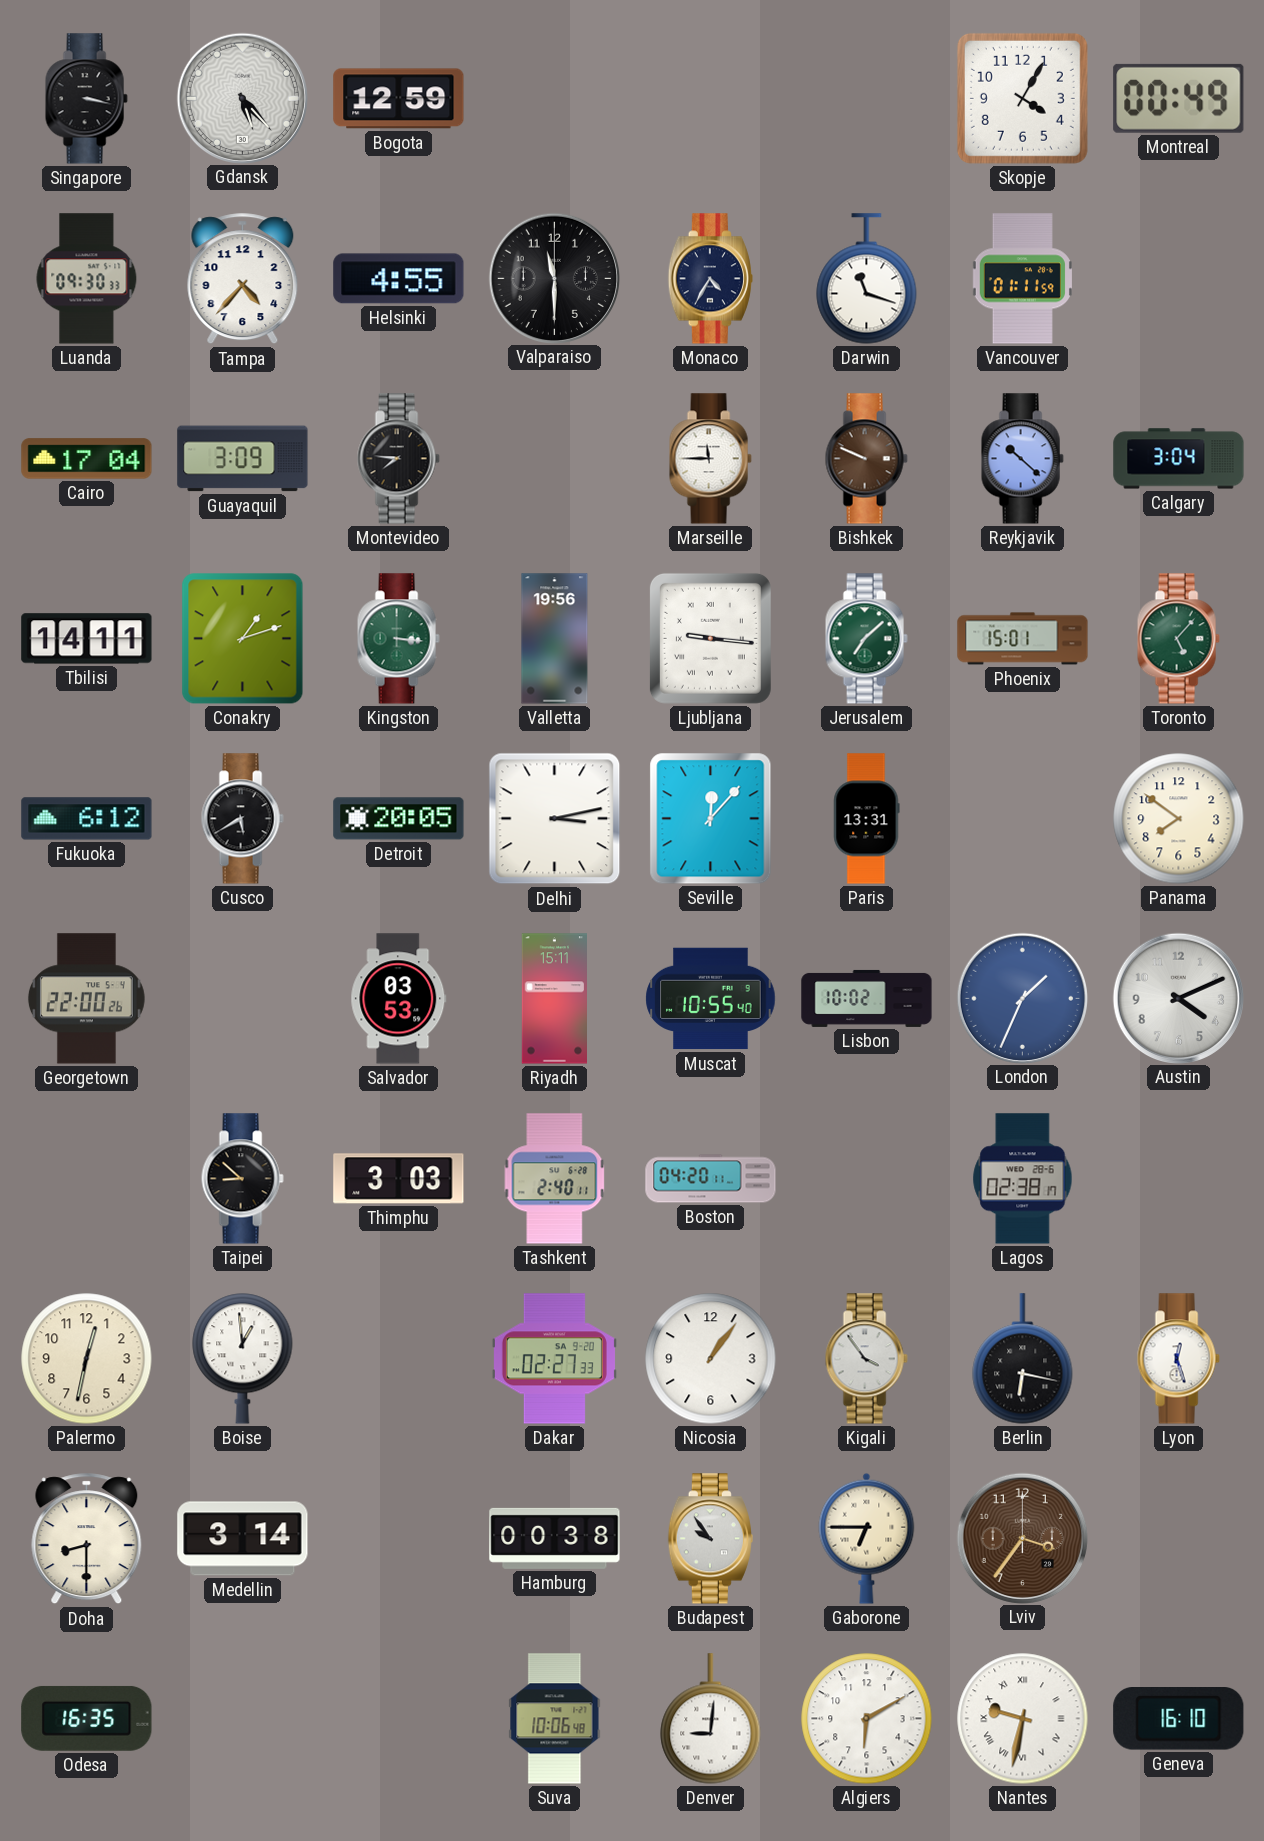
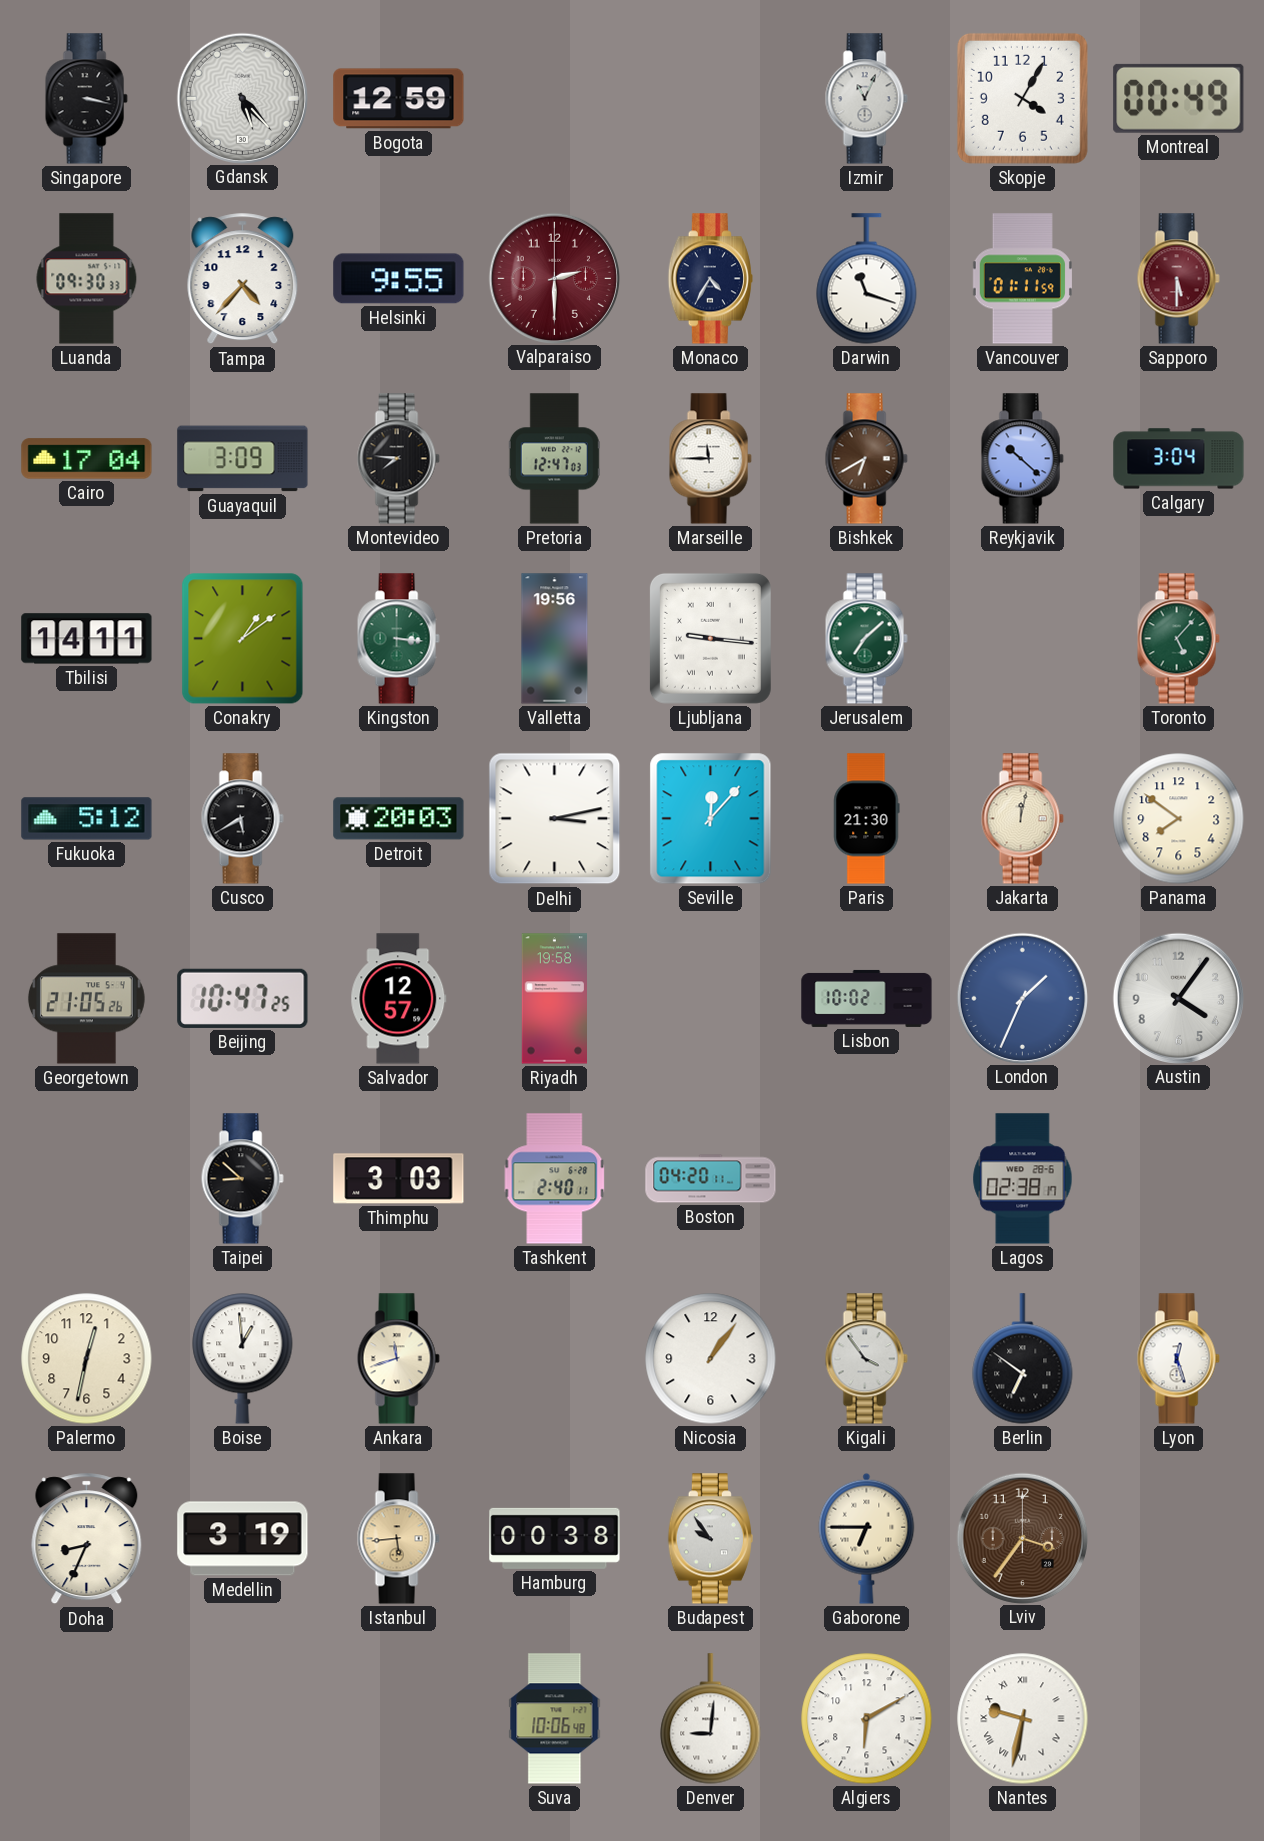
Izmir: none -> 11:04
Helsinki: 4:55 -> 9:55
Valparaiso: 11:30 -> 2:30
Valparaiso dial: black -> burgundy
Sapporo: none -> 5:30
Pretoria: none -> 12:47
Bishkek: 9:49 -> 6:40
Conakry: 1:12 -> 1:09
Phoenix: 15:01 -> none
Fukuoka: 6:12 -> 5:12
Detroit: 20:05 -> 20:03
Paris: 13:31 -> 21:30
Jakarta: none -> 12:02
Georgetown: 22:00 -> 21:05
Beijing: none -> 10:47
Salvador: 03:53 -> 12:57
Riyadh: 15:11 -> 19:58
Muscat: 10:55 -> none
Austin: 4:11 -> 4:06
Ankara: none -> 11:42
Dakar: 02:27 -> none
Berlin: 6:17 -> 6:51
Doha: 8:30 -> 8:34
Medellin: 3:14 -> 3:19
Istanbul: none -> 5:44
Odesa: 16:35 -> none
Geneva: 16:10 -> none
